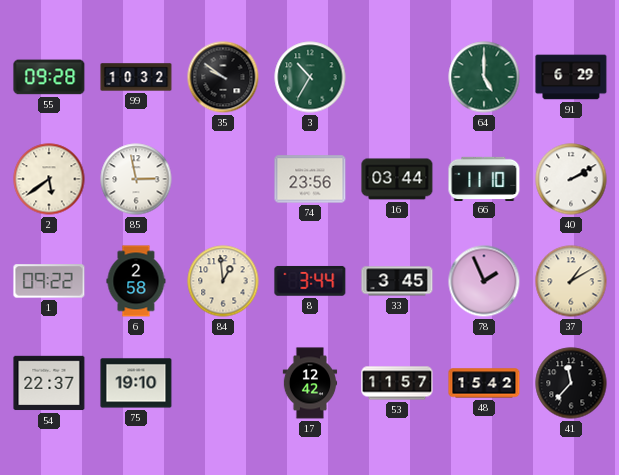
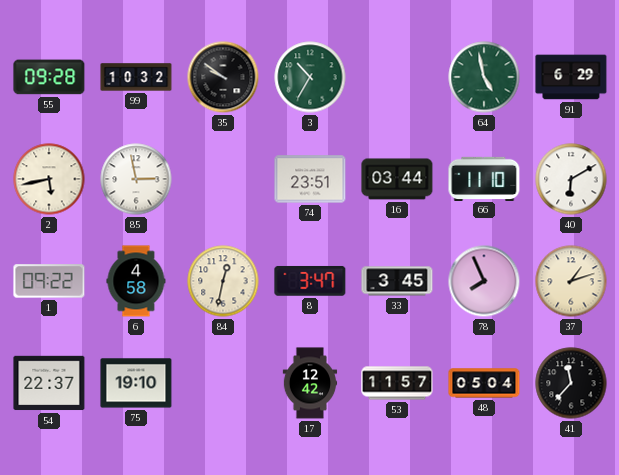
64: 5:00 -> 4:58
2: 5:39 -> 5:43
74: 23:56 -> 23:51
40: 2:10 -> 6:10
6: 2:58 -> 4:58
84: 12:59 -> 12:32
8: 3:44 -> 3:47
78: 1:56 -> 7:56
37: 1:10 -> 1:12
48: 15:42 -> 05:04
